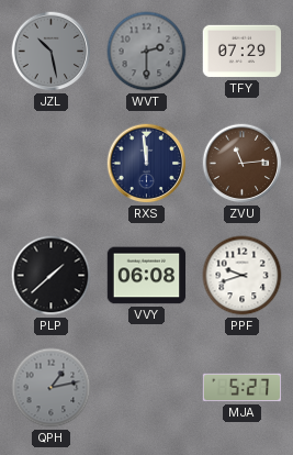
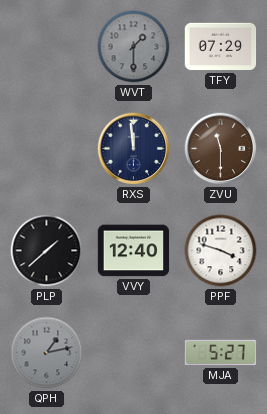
JZL: 10:28 -> none
WVT: 2:30 -> 1:30
ZVU: 11:14 -> 11:30
VVY: 06:08 -> 12:40
PPF: 9:42 -> 3:48
